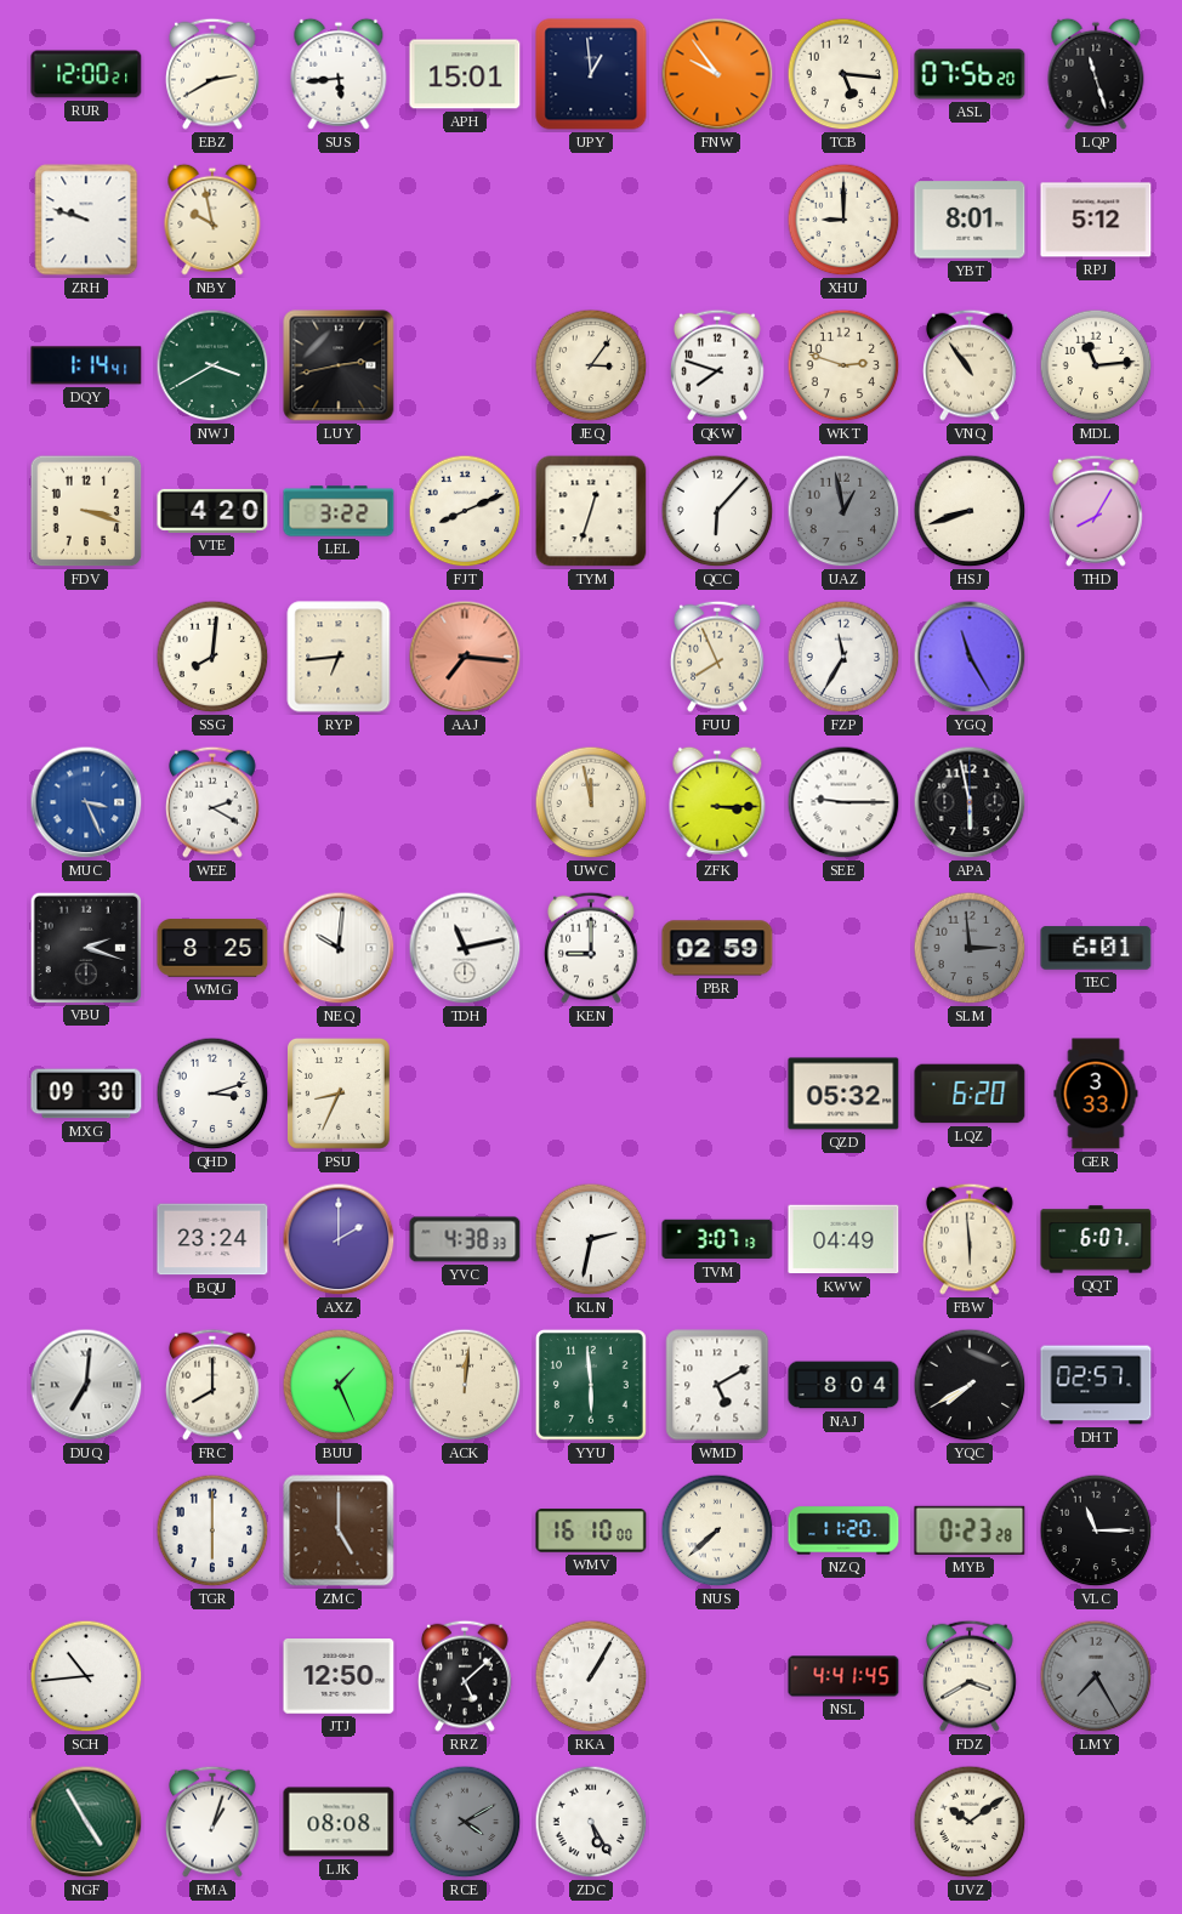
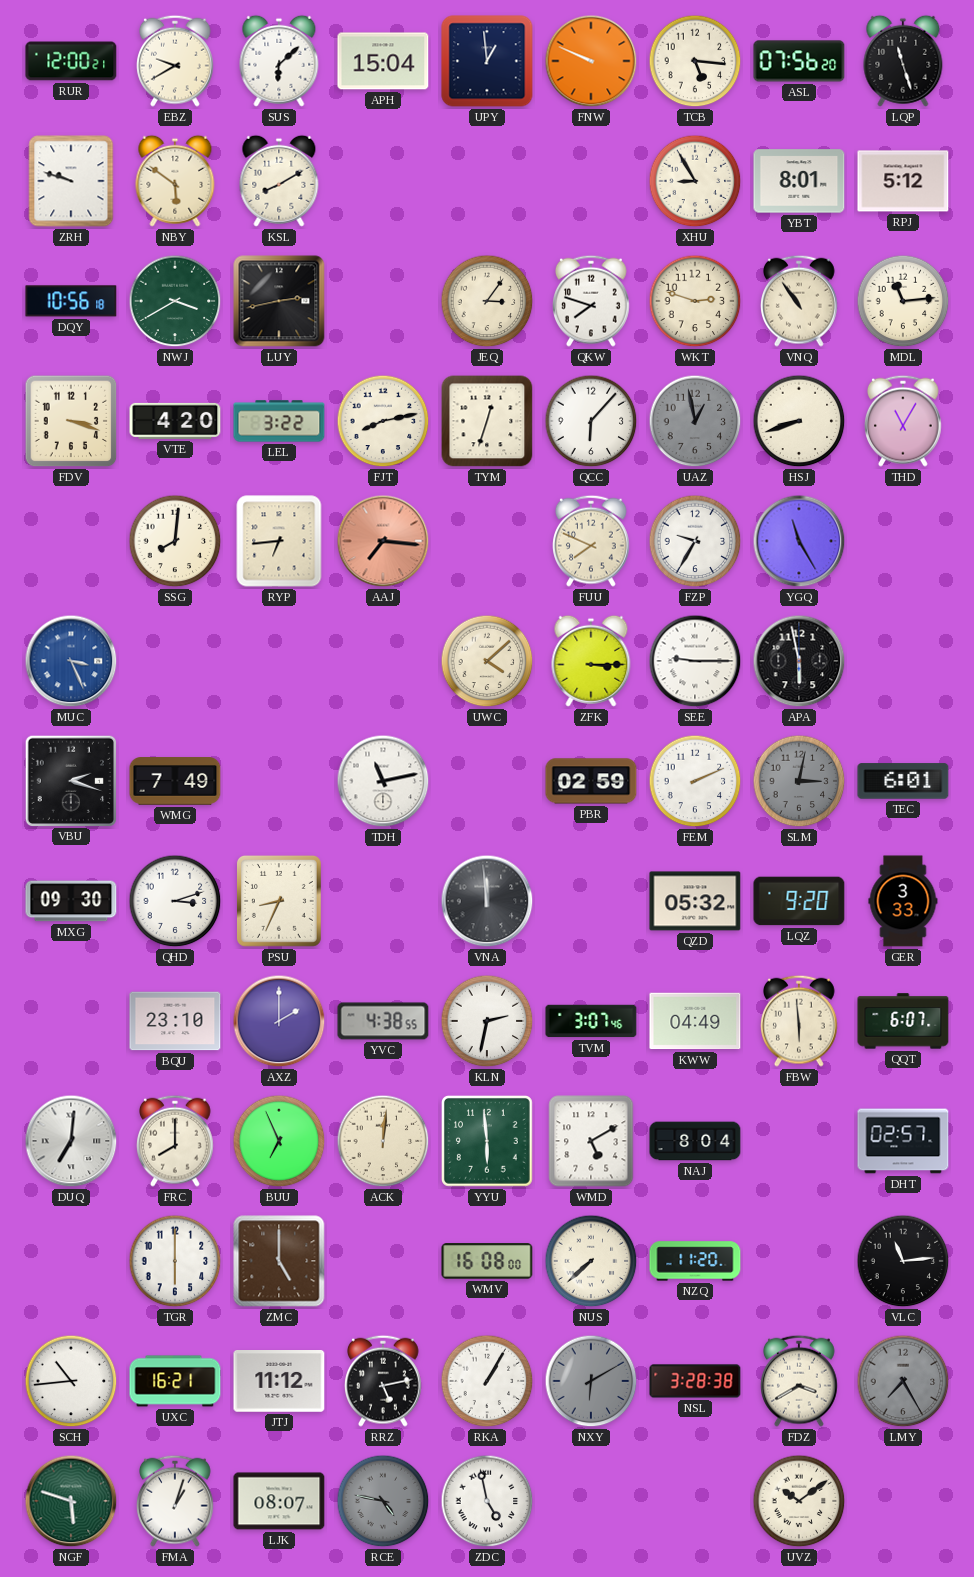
EBZ: 2:40 -> 9:40
SUS: 5:44 -> 6:08
APH: 15:01 -> 15:04
FNW: 9:54 -> 9:49
NBY: 9:58 -> 5:51
KSL: none -> 8:10
XHU: 9:00 -> 8:55
DQY: 1:14 -> 10:56
FJT: 8:11 -> 8:13
THD: 8:05 -> 11:05
FUU: 7:56 -> 7:49
FZP: 11:35 -> 9:35
WEE: 2:20 -> none
UWC: 11:58 -> 4:08
WMG: 8:25 -> 7:49
NEQ: 10:01 -> none
KEN: 9:00 -> none
FEM: none -> 2:11
SLM: 2:59 -> 3:02
VNA: none -> 11:59
LQZ: 6:20 -> 9:20
BQU: 23:24 -> 23:10
YVC: 4:38:33 -> 4:38:55
TVM: 3:07:13 -> 3:07:46
BUU: 1:26 -> 6:56
YQC: 7:40 -> none
WMV: 16:10 -> 16:08
MYB: 0:23 -> none
VLC: 11:15 -> 11:14
UXC: none -> 16:21
JTJ: 12:50 -> 11:12
RRZ: 5:08 -> 5:13
NXY: none -> 6:10
NSL: 4:41 -> 3:28
NGF: 4:55 -> 5:48
LJK: 08:08 -> 08:07
RCE: 4:10 -> 4:47
ZDC: 5:25 -> 4:58
